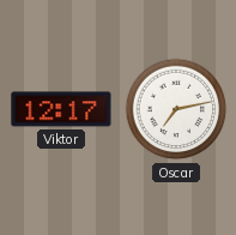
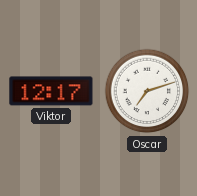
Oscar: 7:13 -> 7:12
